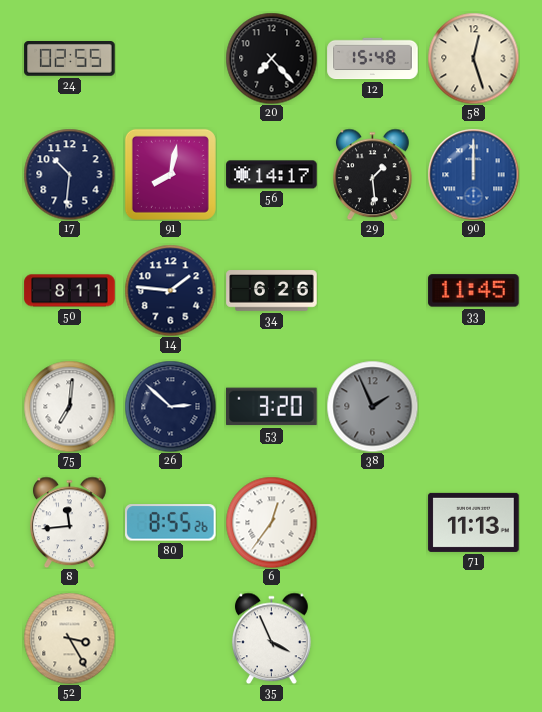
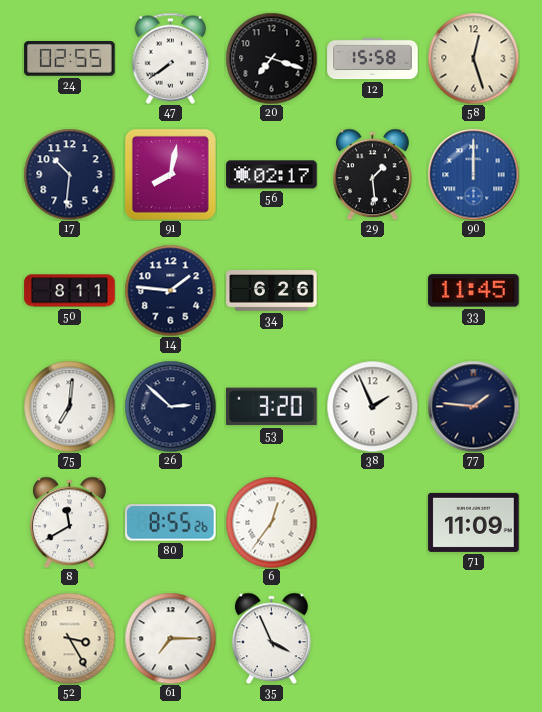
47: none -> 7:39
20: 7:23 -> 7:18
12: 15:48 -> 15:58
56: 14:17 -> 02:17
38 dial: grey -> white
77: none -> 1:46
8: 11:44 -> 11:40
71: 11:13 -> 11:09
61: none -> 7:15
